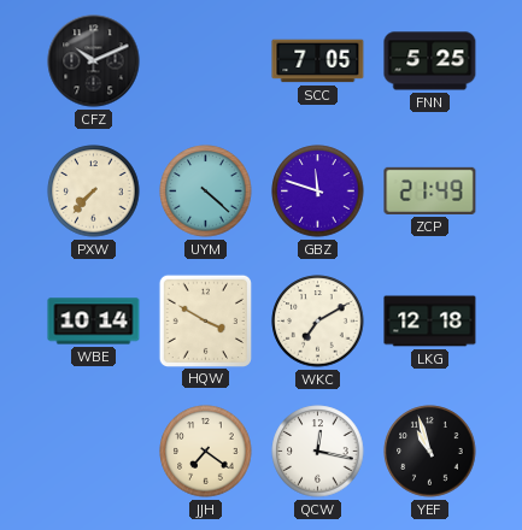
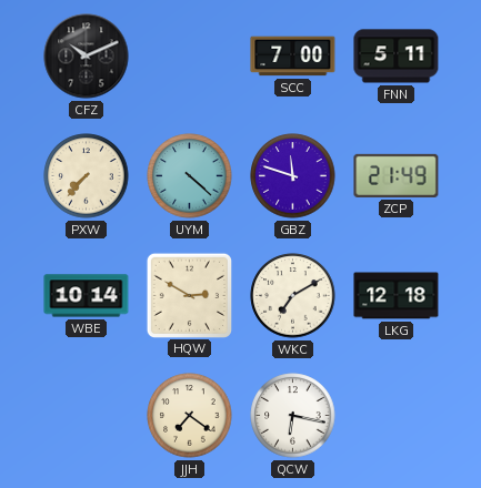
SCC: 7:05 -> 7:00
FNN: 5:25 -> 5:11
HQW: 3:50 -> 2:50
QCW: 12:17 -> 6:17
YEF: 10:57 -> none
